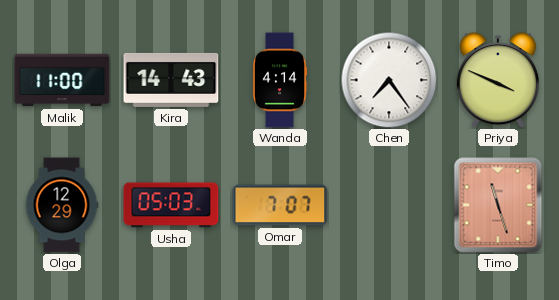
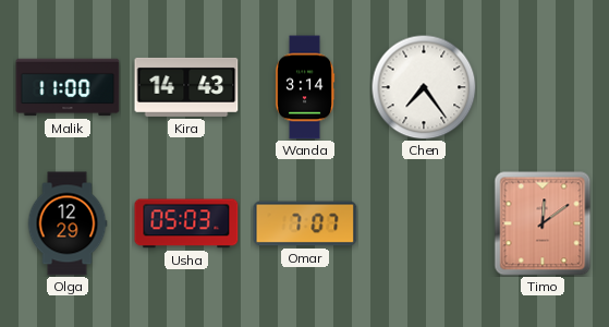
Wanda: 4:14 -> 3:14
Priya: 3:49 -> none
Timo: 11:27 -> 12:09
